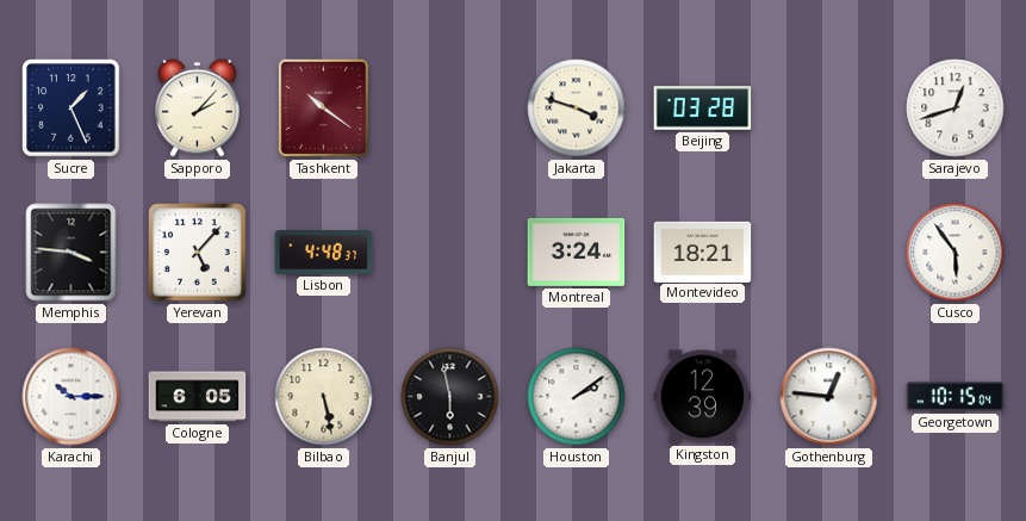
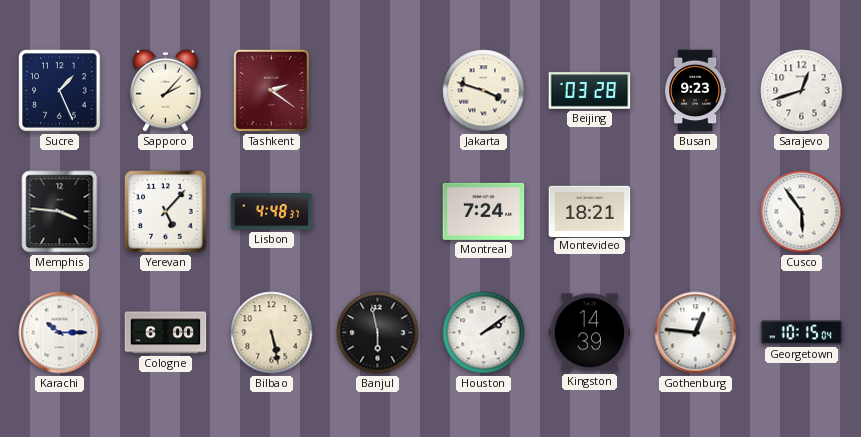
Tashkent: 10:21 -> 2:21
Busan: none -> 9:23
Montreal: 3:24 -> 7:24
Cologne: 6:05 -> 6:00
Kingston: 12:39 -> 14:39
